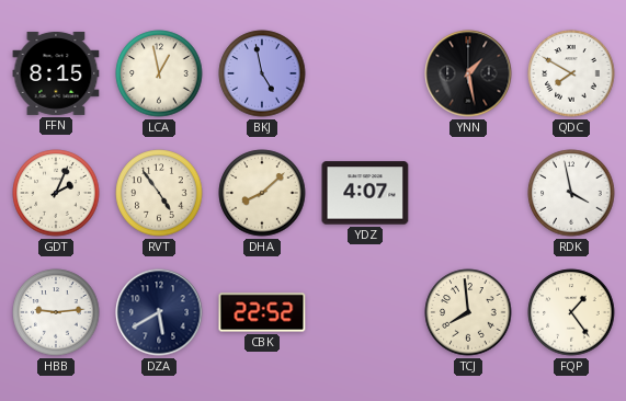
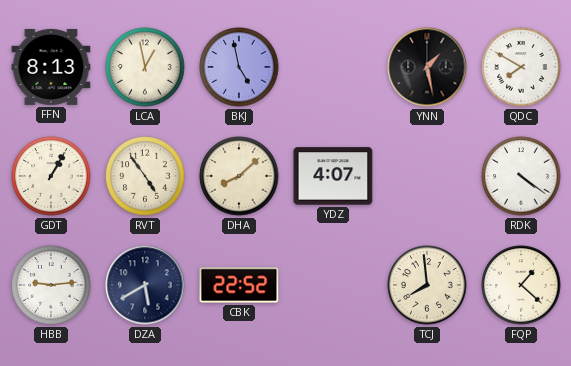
FFN: 8:15 -> 8:13
GDT: 2:04 -> 1:05
RDK: 3:58 -> 4:21
FQP: 1:24 -> 1:22
